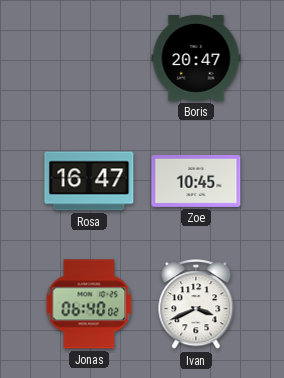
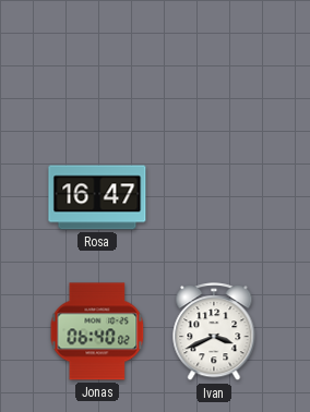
Boris: 20:47 -> none
Zoe: 10:45 -> none
